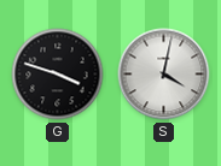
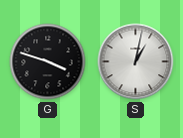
S: 4:02 -> 1:02
